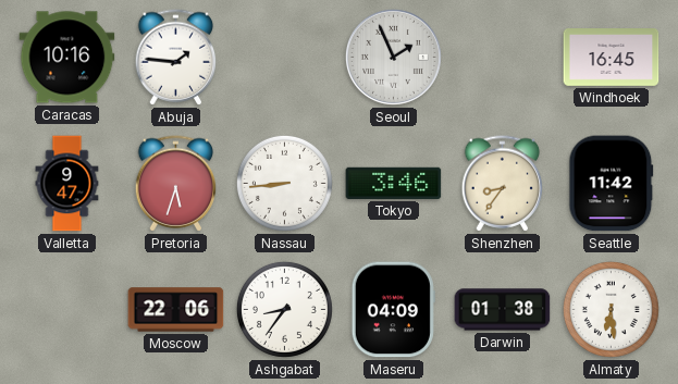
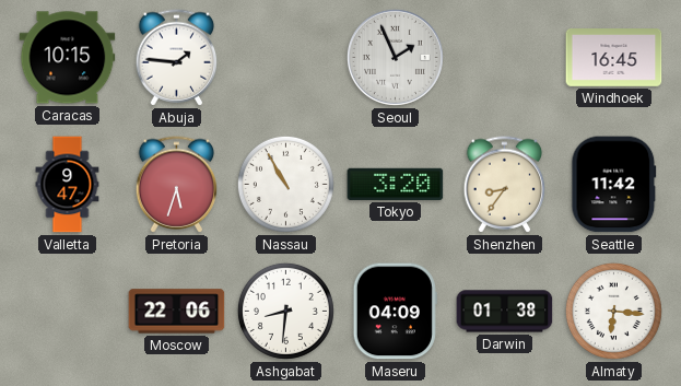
Caracas: 10:16 -> 10:15
Nassau: 8:44 -> 10:55
Tokyo: 3:46 -> 3:20
Ashgabat: 8:36 -> 8:31
Almaty: 6:29 -> 6:16
